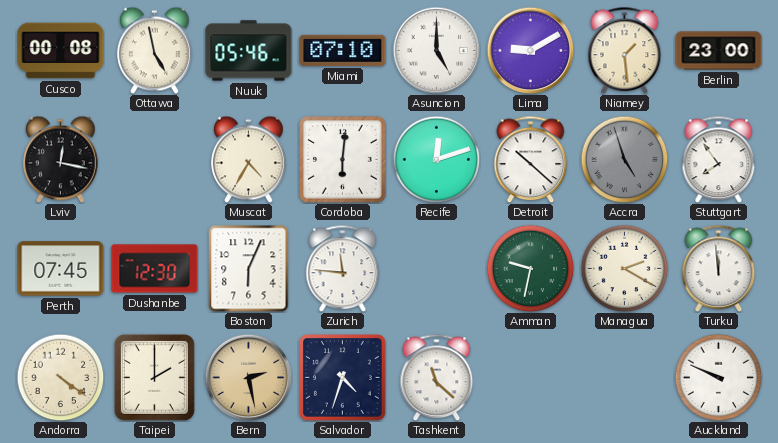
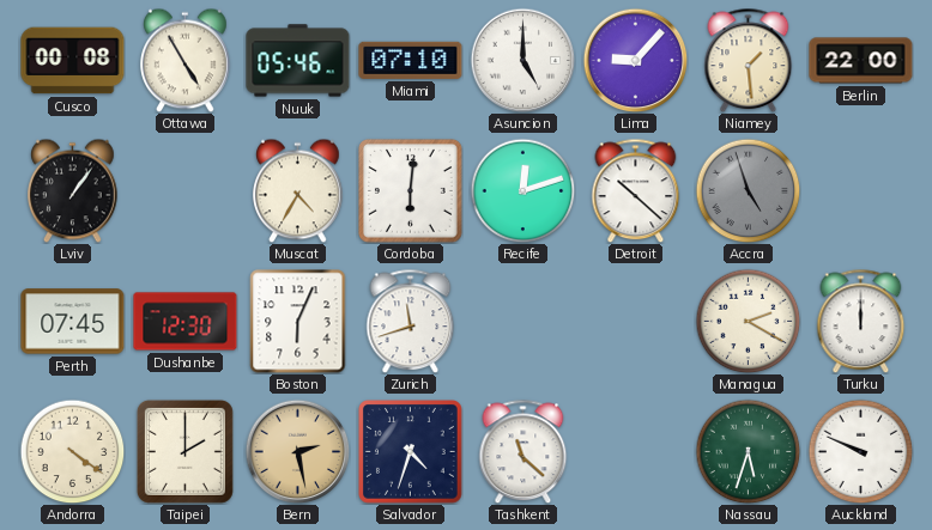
Ottawa: 4:58 -> 4:55
Lima: 9:10 -> 9:07
Berlin: 23:00 -> 22:00
Lviv: 12:17 -> 1:06
Stuttgart: 7:54 -> none
Zurich: 11:46 -> 11:42
Amman: 9:32 -> none
Turku: 11:59 -> 12:00
Nassau: none -> 5:33
